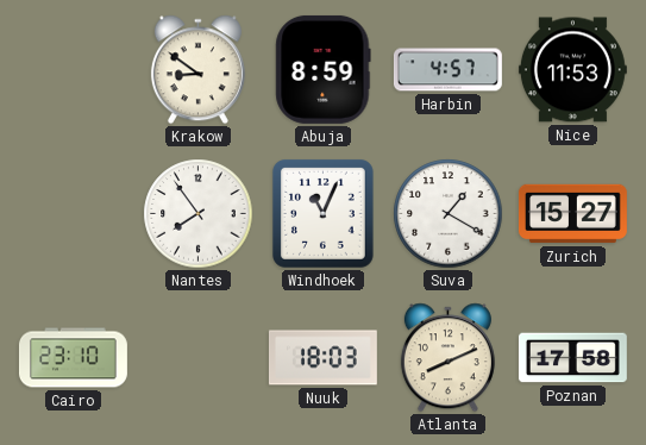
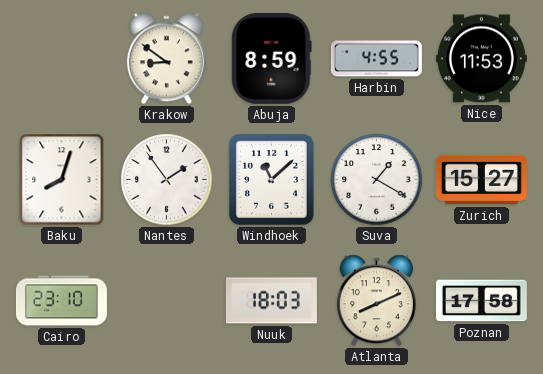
Harbin: 4:57 -> 4:55
Baku: none -> 8:03
Nantes: 7:54 -> 1:54
Windhoek: 11:04 -> 11:08
